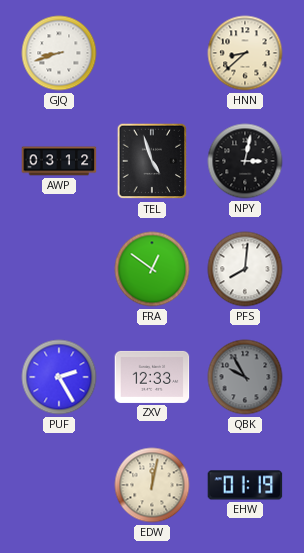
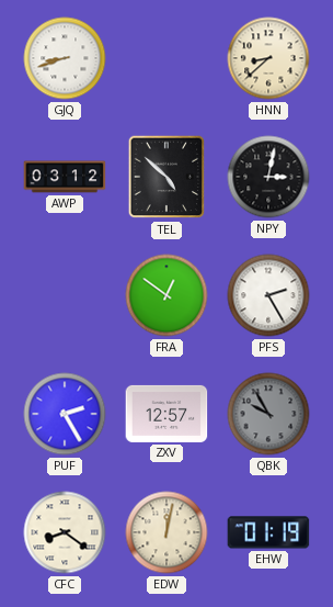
TEL: 4:57 -> 4:52
PFS: 8:01 -> 2:25
ZXV: 12:33 -> 12:57
CFC: none -> 8:21
